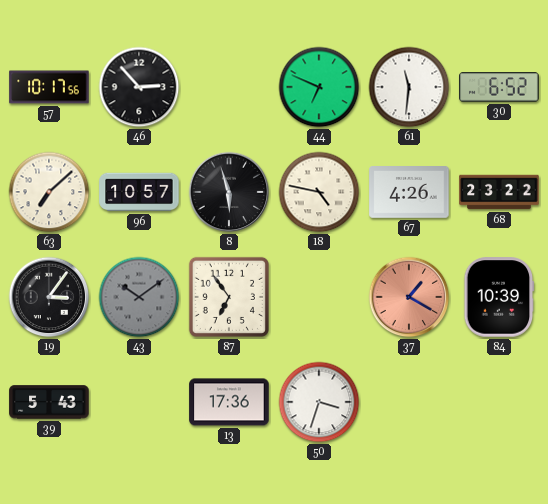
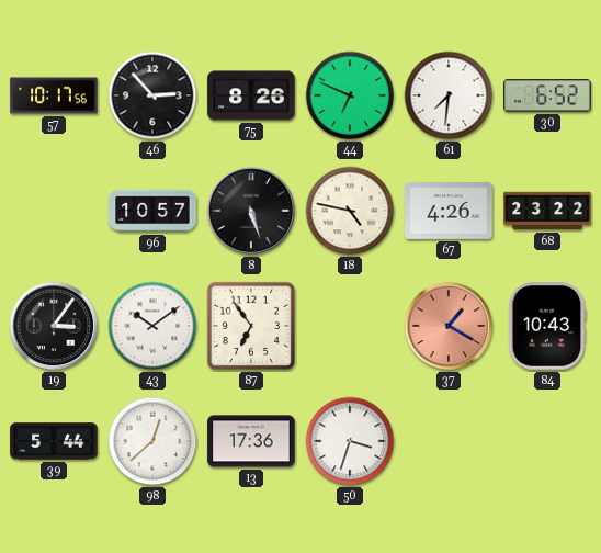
75: none -> 8:26
61: 11:31 -> 7:31
63: 7:08 -> none
8: 5:57 -> 5:27
43 dial: grey -> white
84: 10:39 -> 10:43
39: 5:43 -> 5:44
98: none -> 12:38
